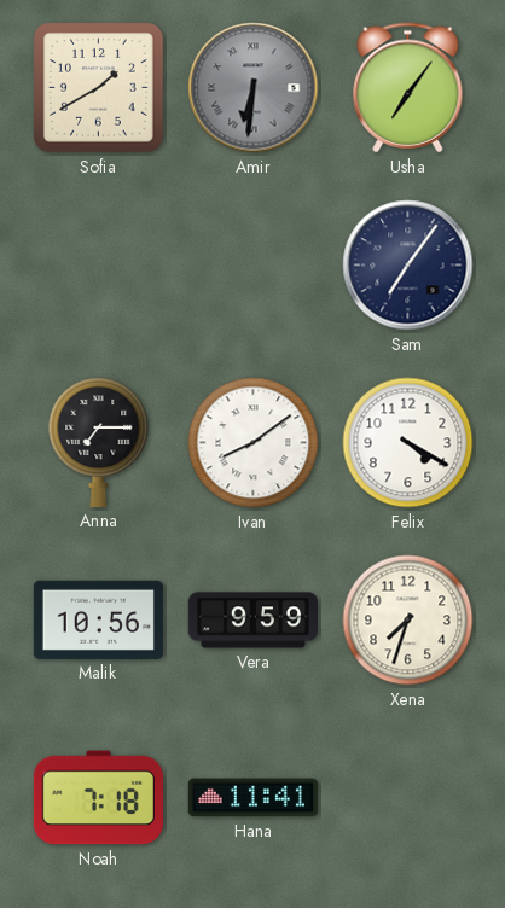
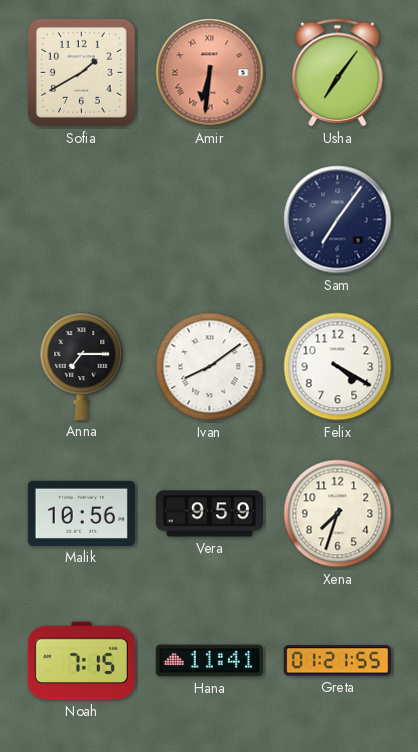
Amir dial: grey -> salmon
Noah: 7:18 -> 7:15
Greta: none -> 01:21
